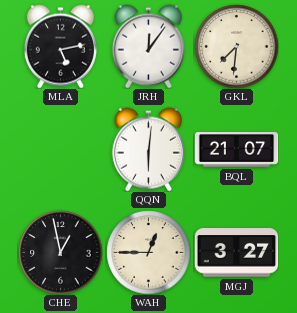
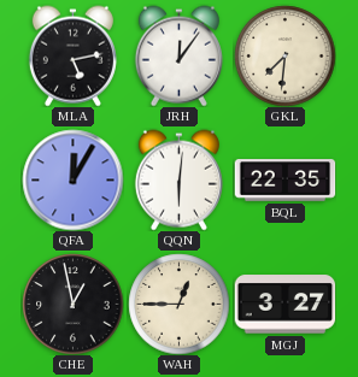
QFA: none -> 12:05
BQL: 21:07 -> 22:35
